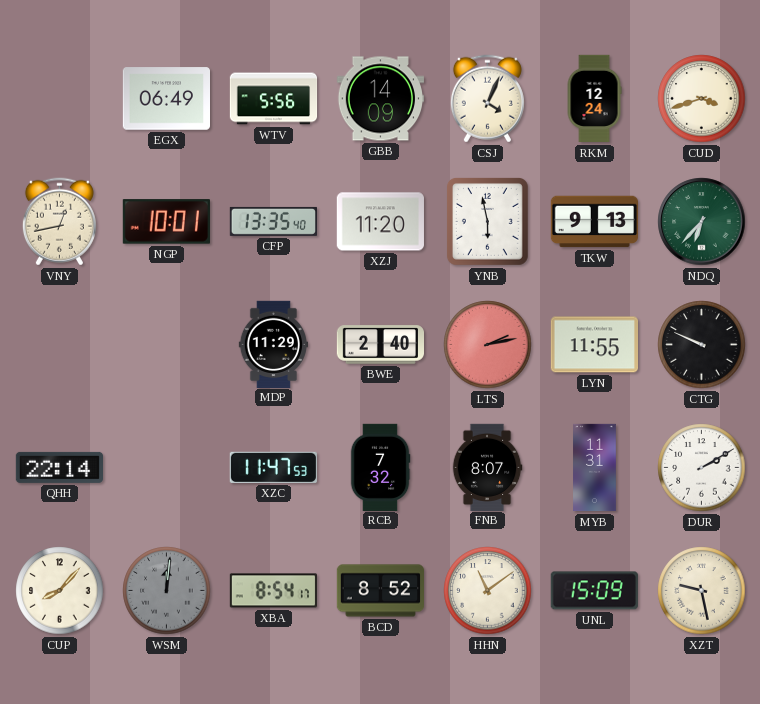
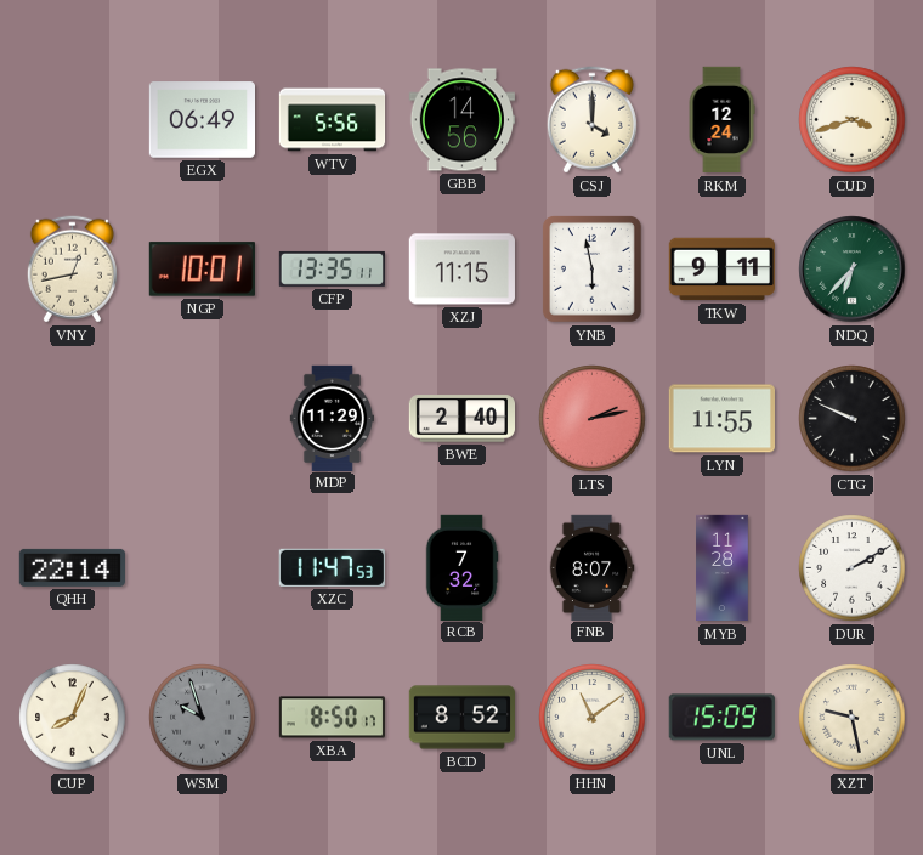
GBB: 14:09 -> 14:56
CSJ: 4:04 -> 4:00
CFP: 13:35:40 -> 13:35:11
XZJ: 11:20 -> 11:15
TKW: 9:13 -> 9:11
MYB: 11:31 -> 11:28
CUP: 8:07 -> 8:04
WSM: 12:01 -> 9:57
XBA: 8:54 -> 8:50
